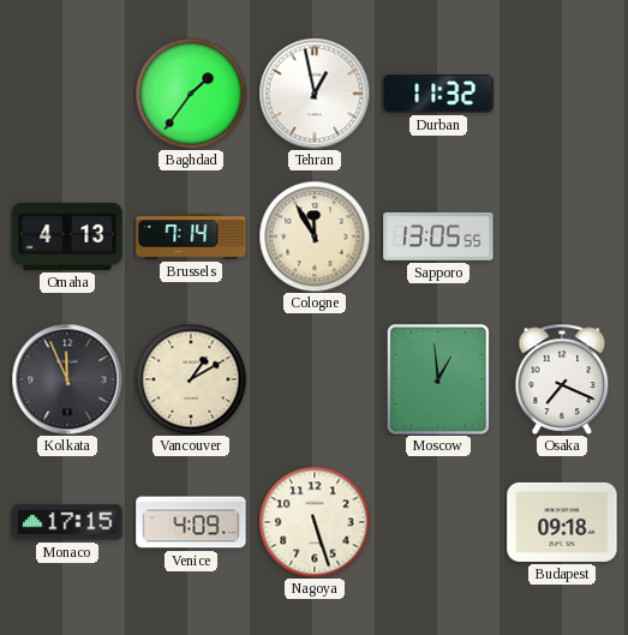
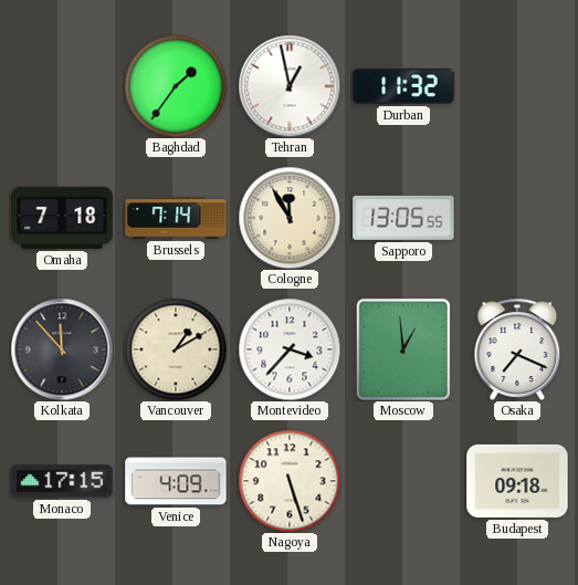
Omaha: 4:13 -> 7:18
Kolkata: 11:56 -> 11:53
Montevideo: none -> 3:37
